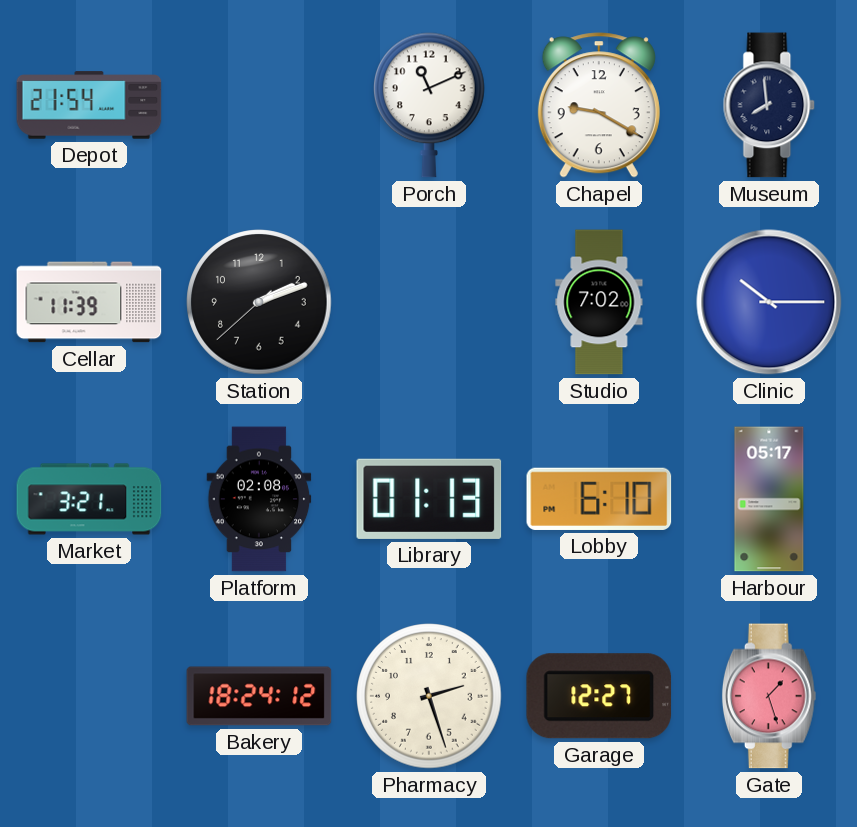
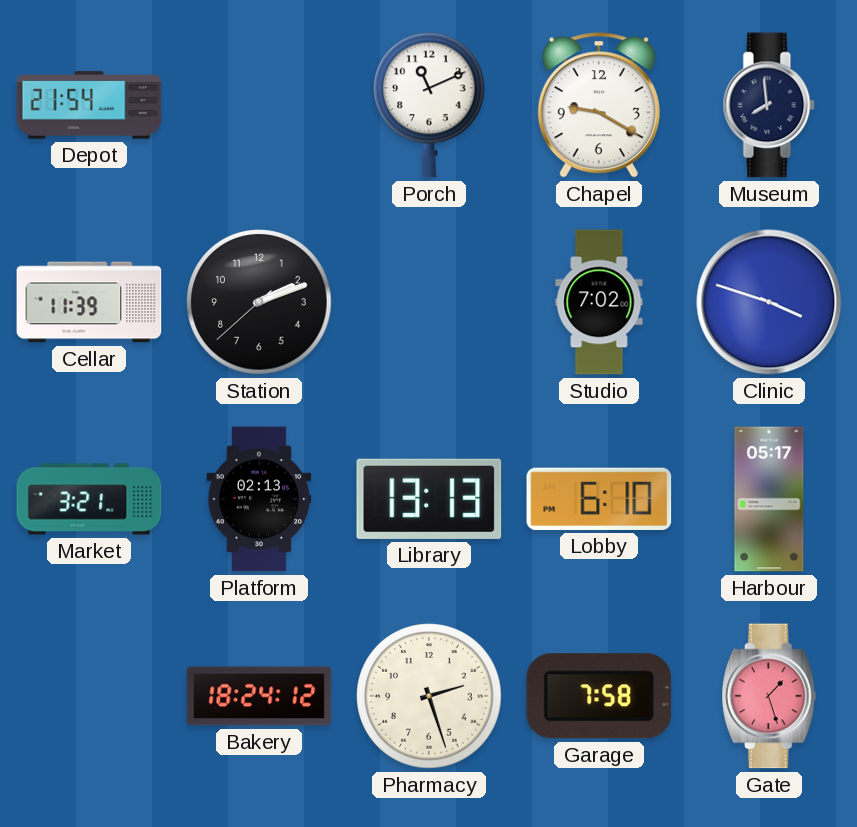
Clinic: 10:15 -> 3:48
Platform: 02:08 -> 02:13
Library: 01:13 -> 13:13
Garage: 12:27 -> 7:58
